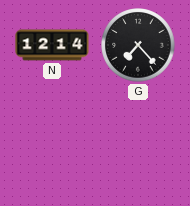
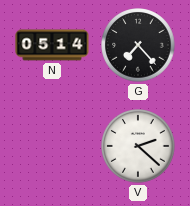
N: 12:14 -> 05:14
V: none -> 2:22
